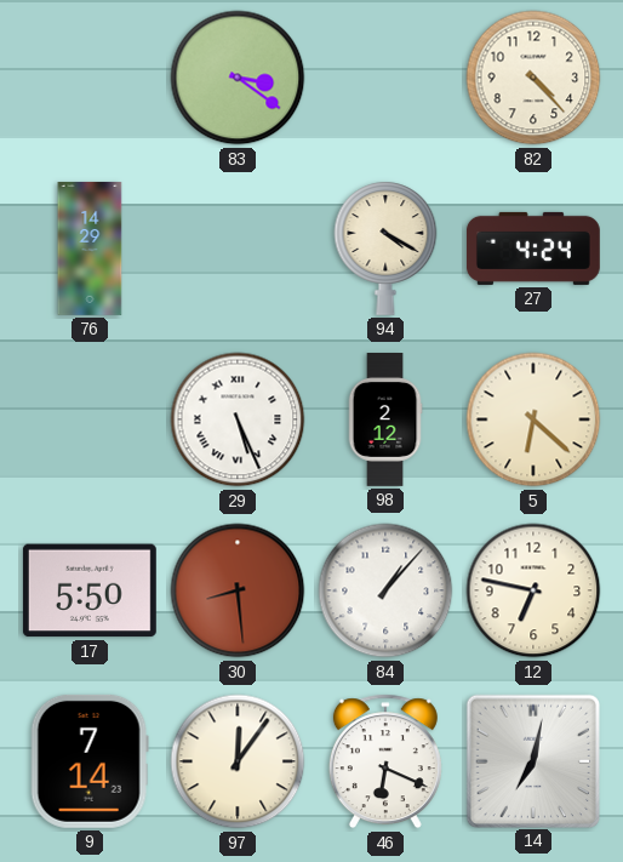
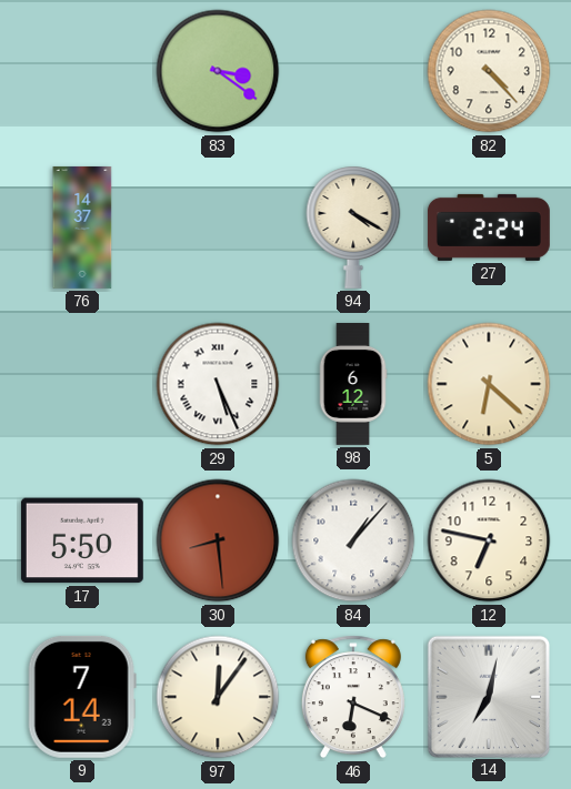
76: 14:29 -> 14:37
27: 4:24 -> 2:24
98: 2:12 -> 6:12
